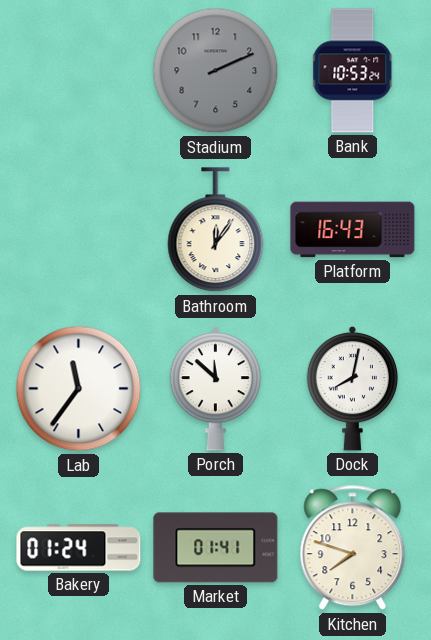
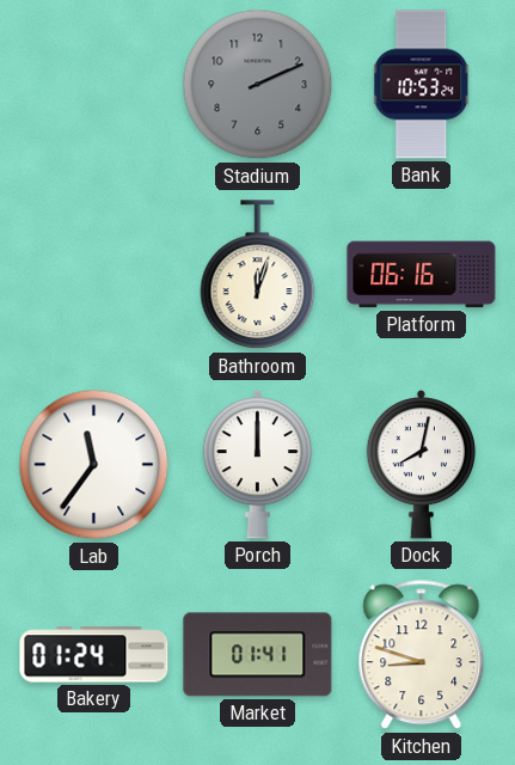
Bathroom: 12:06 -> 12:03
Platform: 16:43 -> 06:16
Porch: 11:52 -> 12:00
Kitchen: 7:48 -> 8:48
